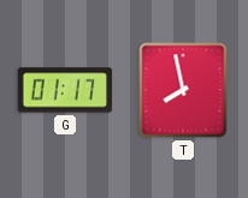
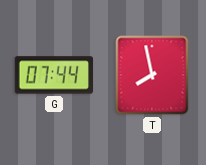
G: 01:17 -> 07:44
